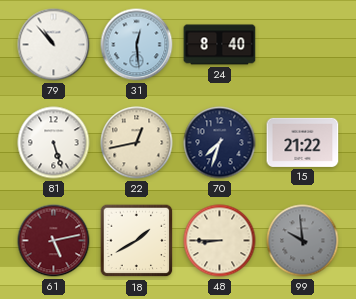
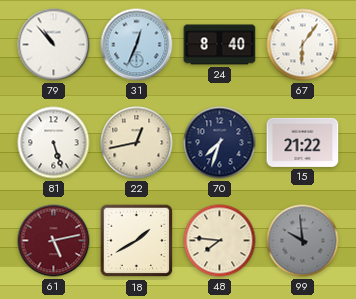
31: 12:29 -> 12:34
67: none -> 6:06
48: 8:45 -> 7:46
